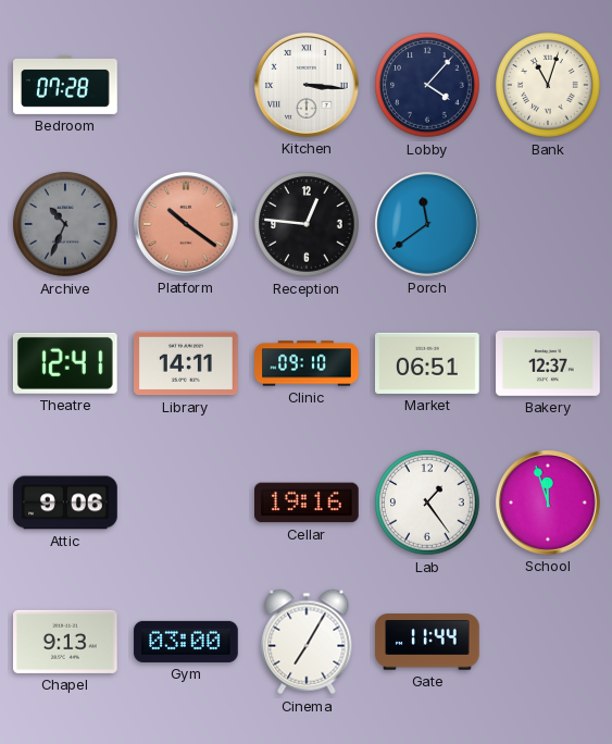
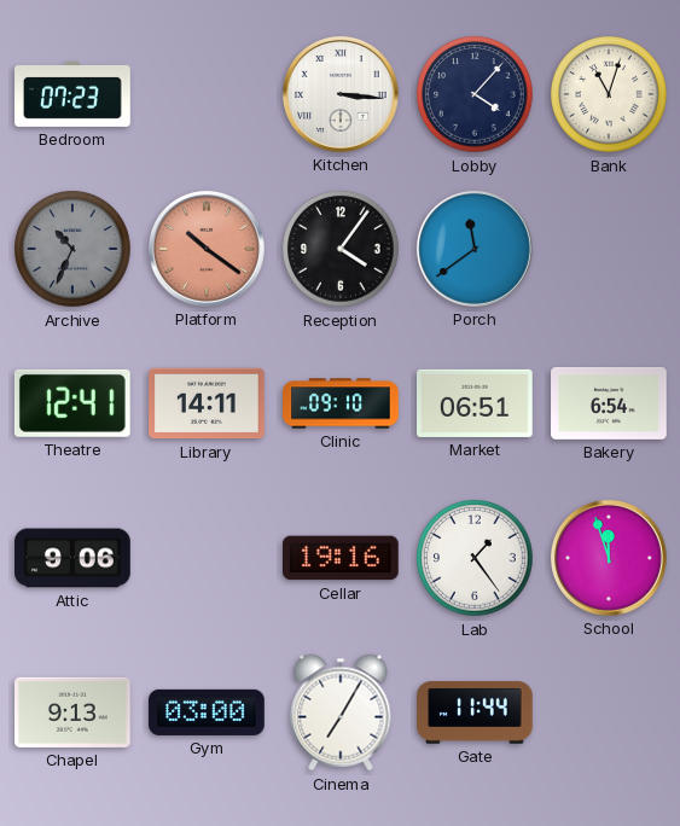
Bedroom: 07:28 -> 07:23
Reception: 12:46 -> 4:06
Bakery: 12:37 -> 6:54
